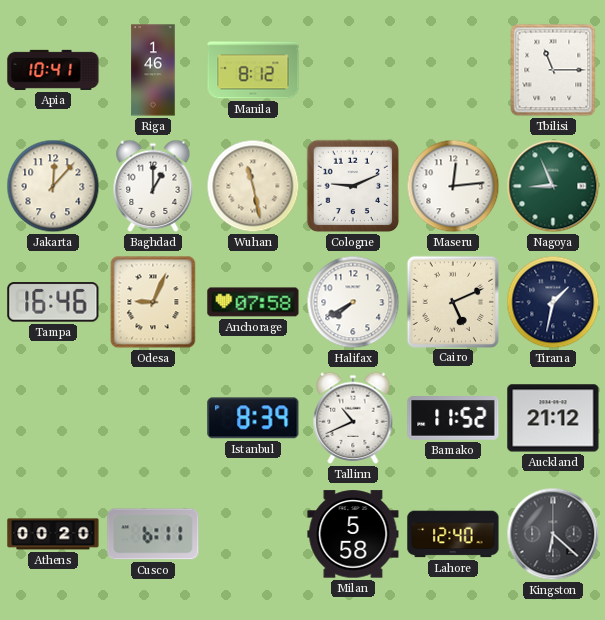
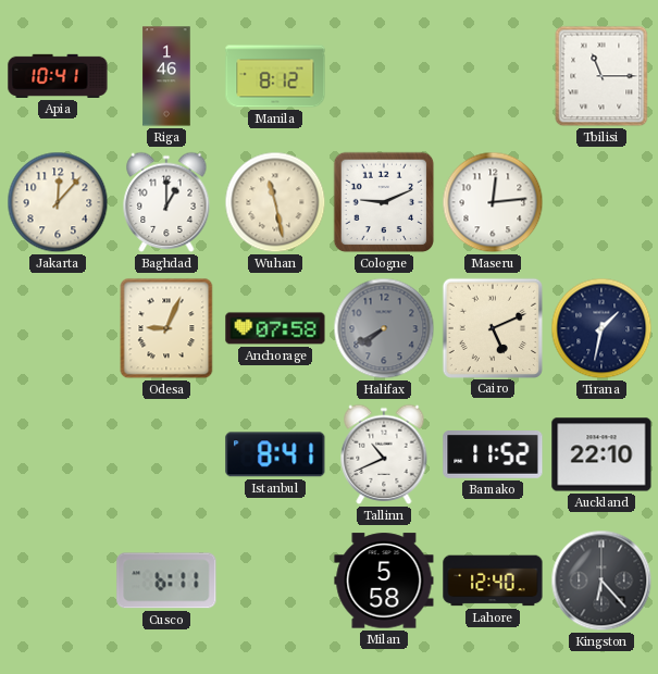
Nagoya: 8:56 -> none
Tampa: 16:46 -> none
Halifax dial: white -> grey
Istanbul: 8:39 -> 8:41
Auckland: 21:12 -> 22:10
Athens: 00:20 -> none
Kingston: 6:22 -> 6:23
